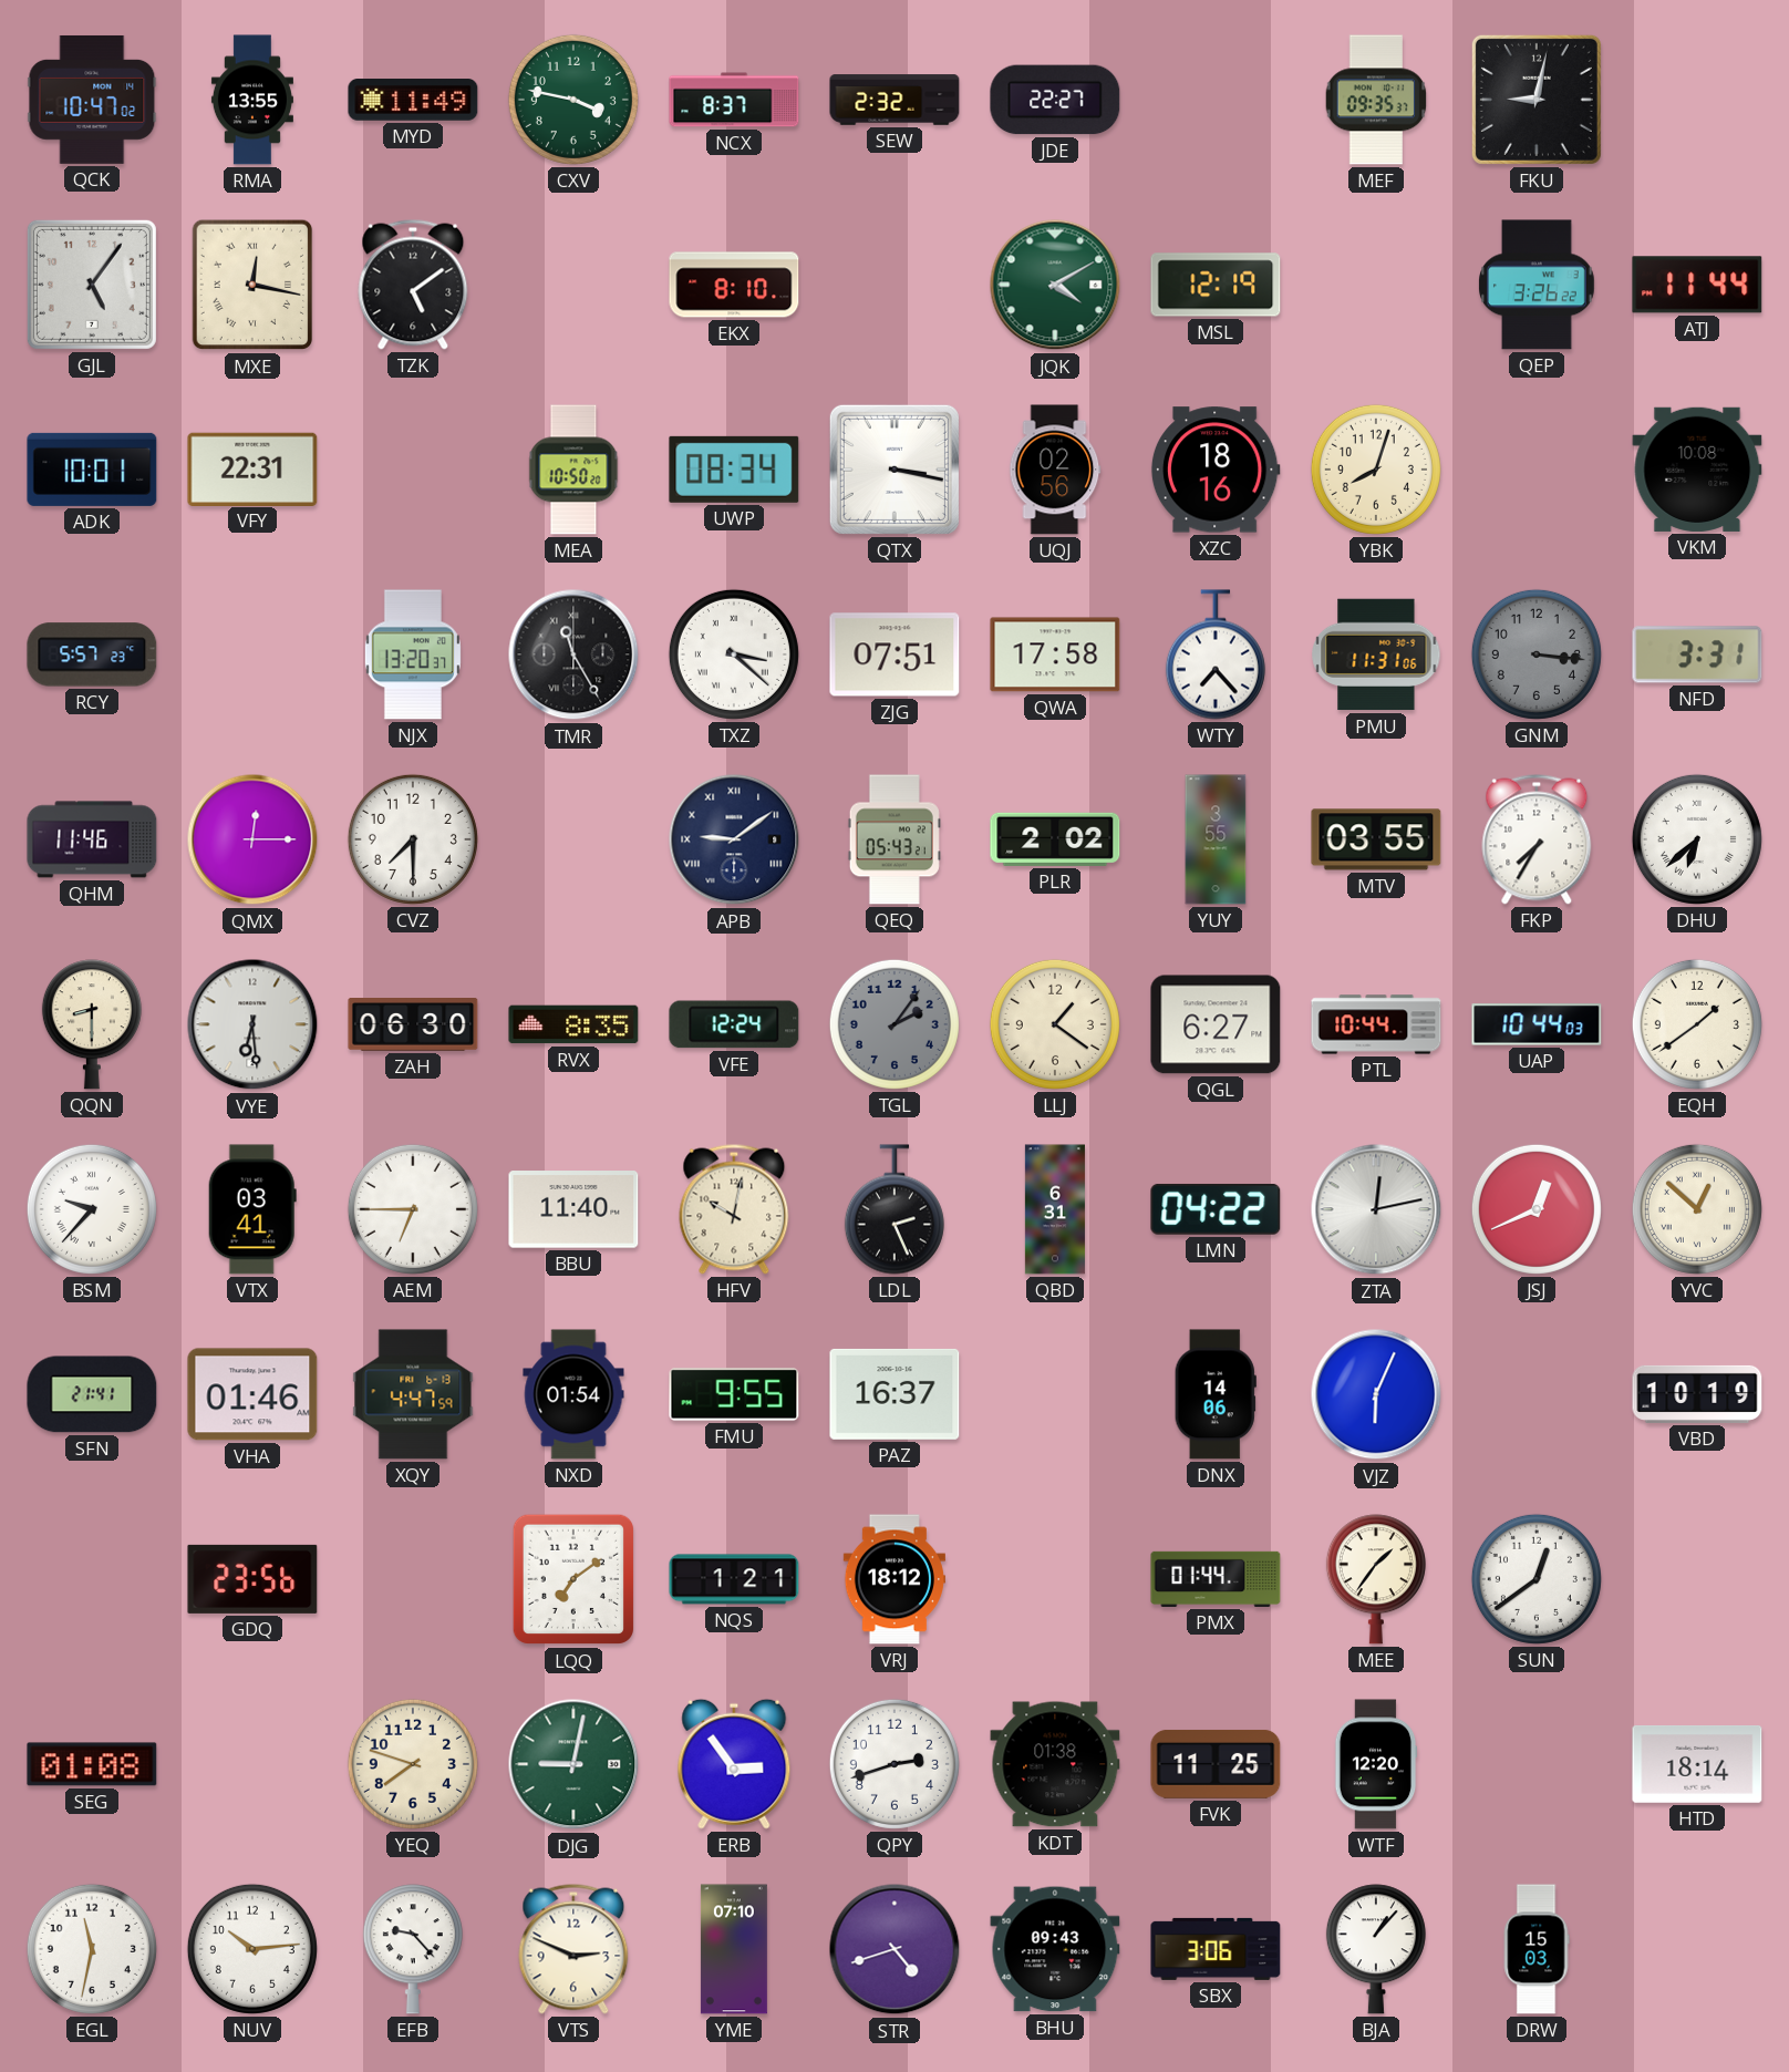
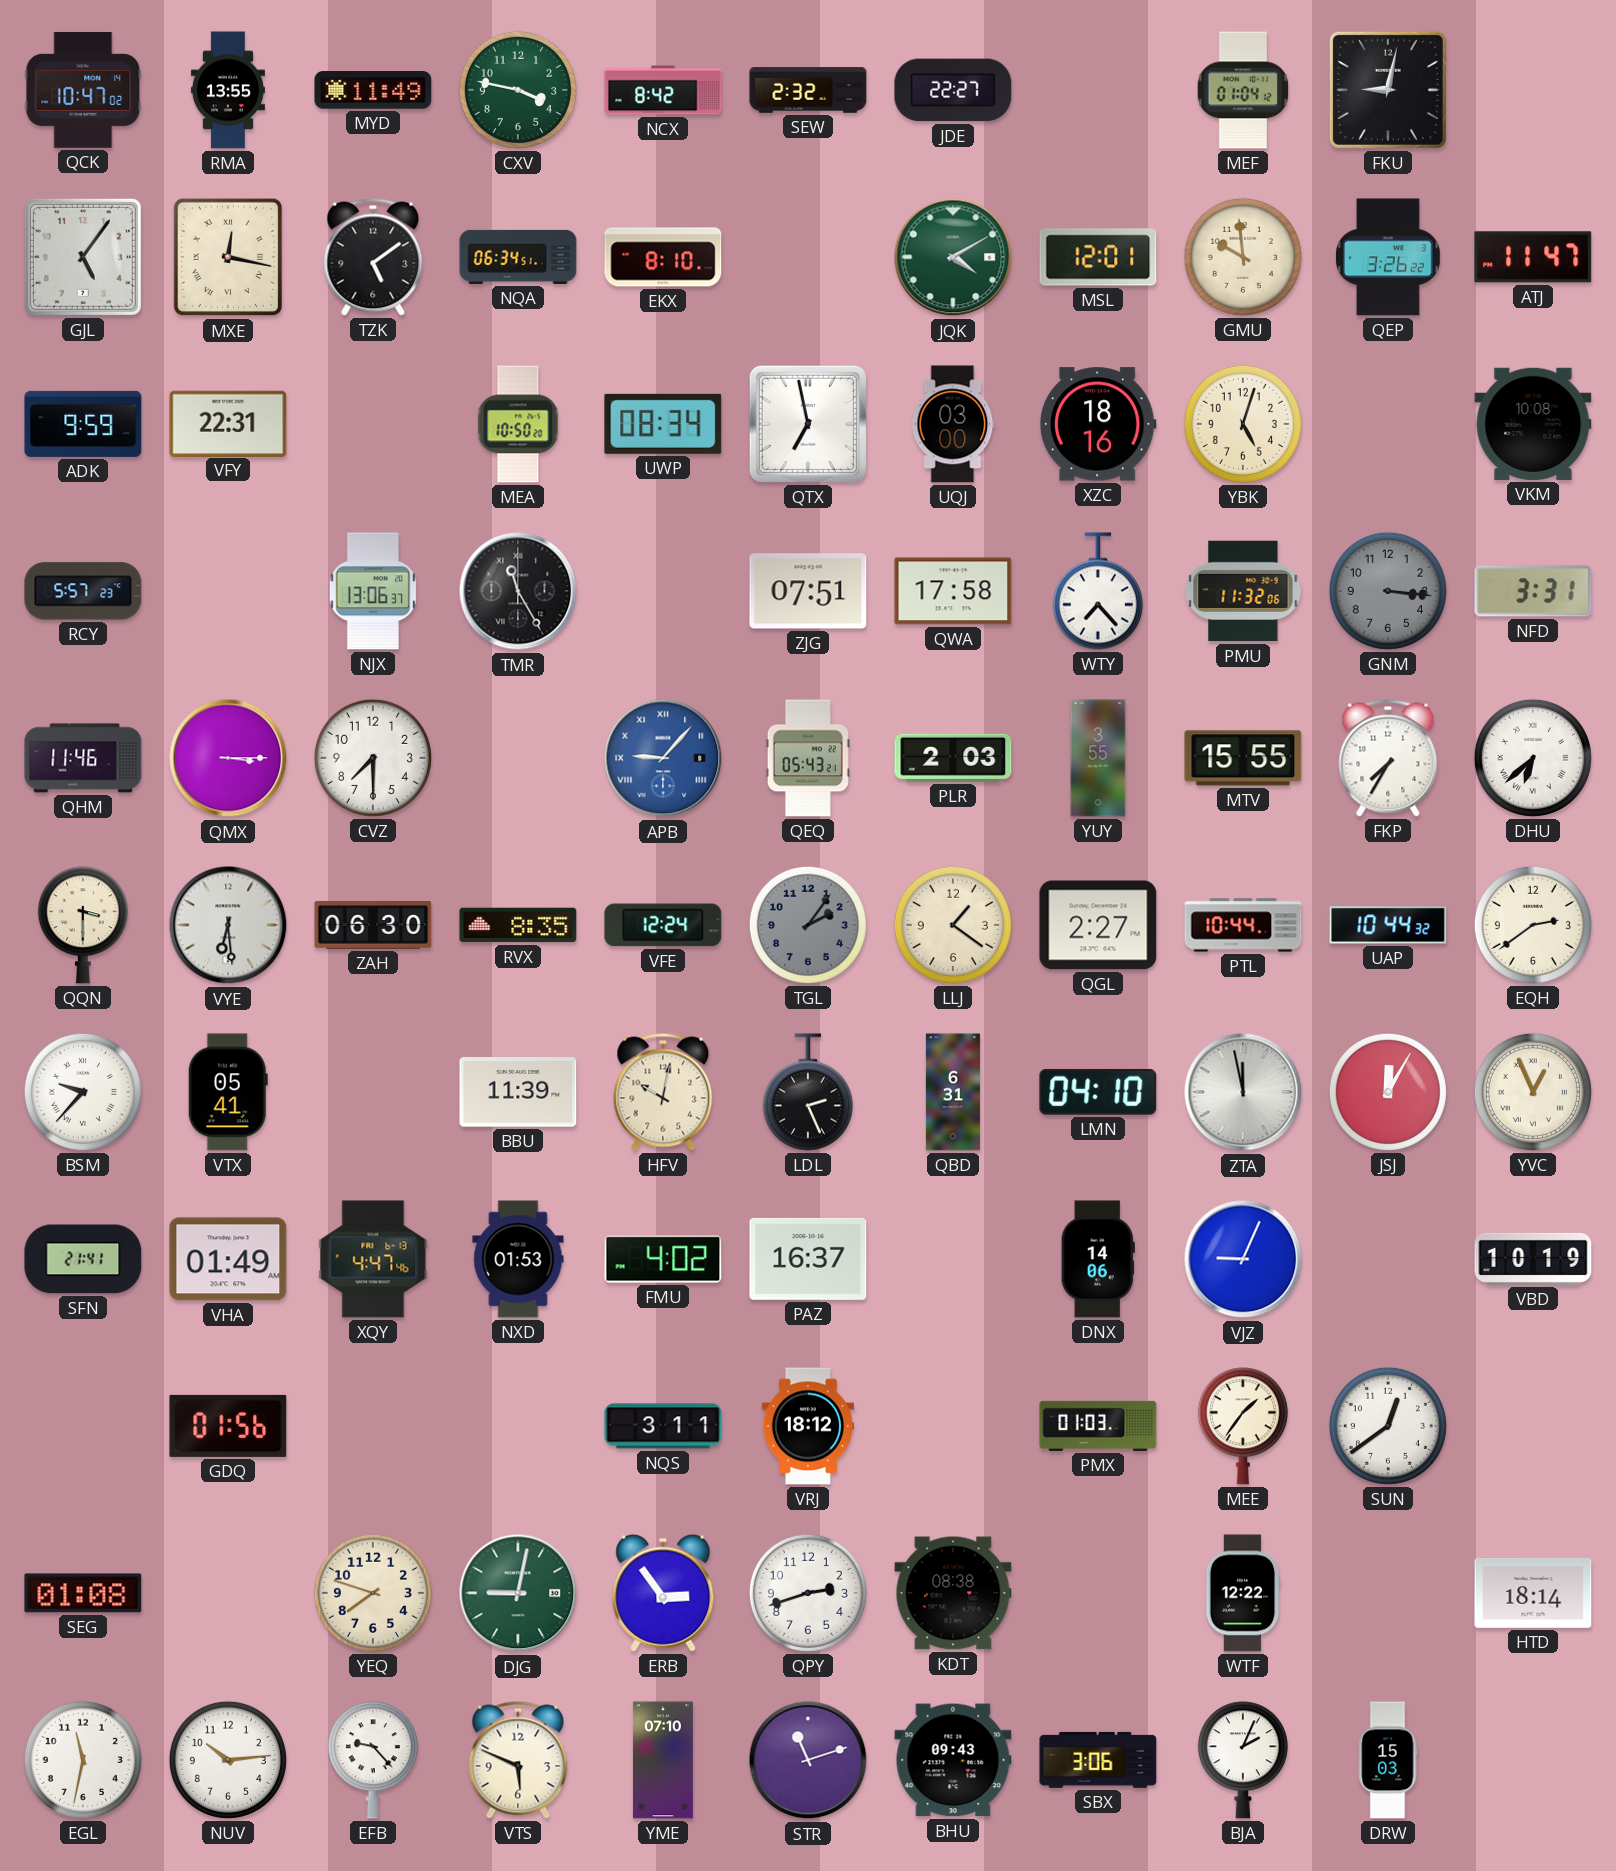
NCX: 8:37 -> 8:42
MEF: 09:35 -> 01:04
NQA: none -> 06:34
MSL: 12:19 -> 12:01
GMU: none -> 9:59
ATJ: 11:44 -> 11:47
ADK: 10:01 -> 9:59
QTX: 3:17 -> 6:58
UQJ: 02:56 -> 03:00
YBK: 8:03 -> 5:03
NJX: 13:20 -> 13:06
TXZ: 3:22 -> none
PMU: 11:31 -> 11:32
QMX: 12:15 -> 3:15
APB: 9:09 -> 9:07
APB dial: navy -> blue
PLR: 2:02 -> 2:03
MTV: 03:55 -> 15:55
QQN: 8:30 -> 3:30
QGL: 6:27 -> 2:27
UAP: 10:44:03 -> 10:44:32
EQH: 1:39 -> 2:39
VTX: 03:41 -> 05:41
AEM: 6:45 -> none
BBU: 11:40 -> 11:39
LMN: 04:22 -> 04:10
ZTA: 12:13 -> 11:58
JSJ: 12:41 -> 12:05
YVC: 12:52 -> 12:56
VHA: 01:46 -> 01:49
XQY: 4:47:59 -> 4:47:46
NXD: 01:54 -> 01:53
FMU: 9:55 -> 4:02
VJZ: 6:04 -> 9:04
GDQ: 23:56 -> 01:56
LQQ: 7:09 -> none
NQS: 1:21 -> 3:11
PMX: 01:44 -> 01:03
KDT: 01:38 -> 08:38
FVK: 11:25 -> none
WTF: 12:20 -> 12:22
VTS: 2:49 -> 5:49
STR: 4:42 -> 11:12
BJA: 1:07 -> 2:04
